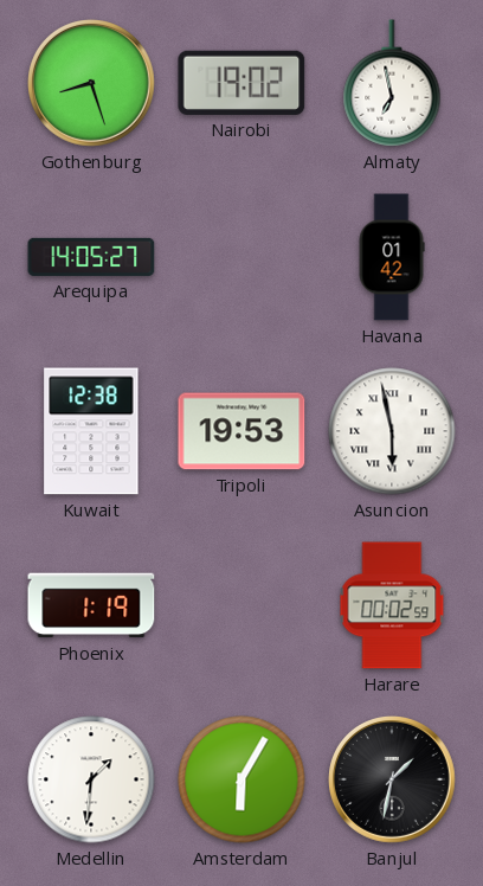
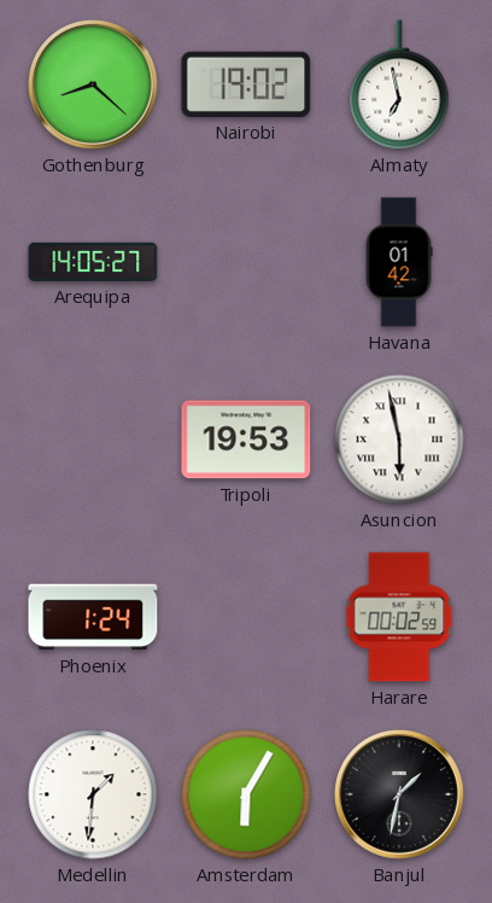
Gothenburg: 8:27 -> 8:22
Kuwait: 12:38 -> none
Phoenix: 1:19 -> 1:24
